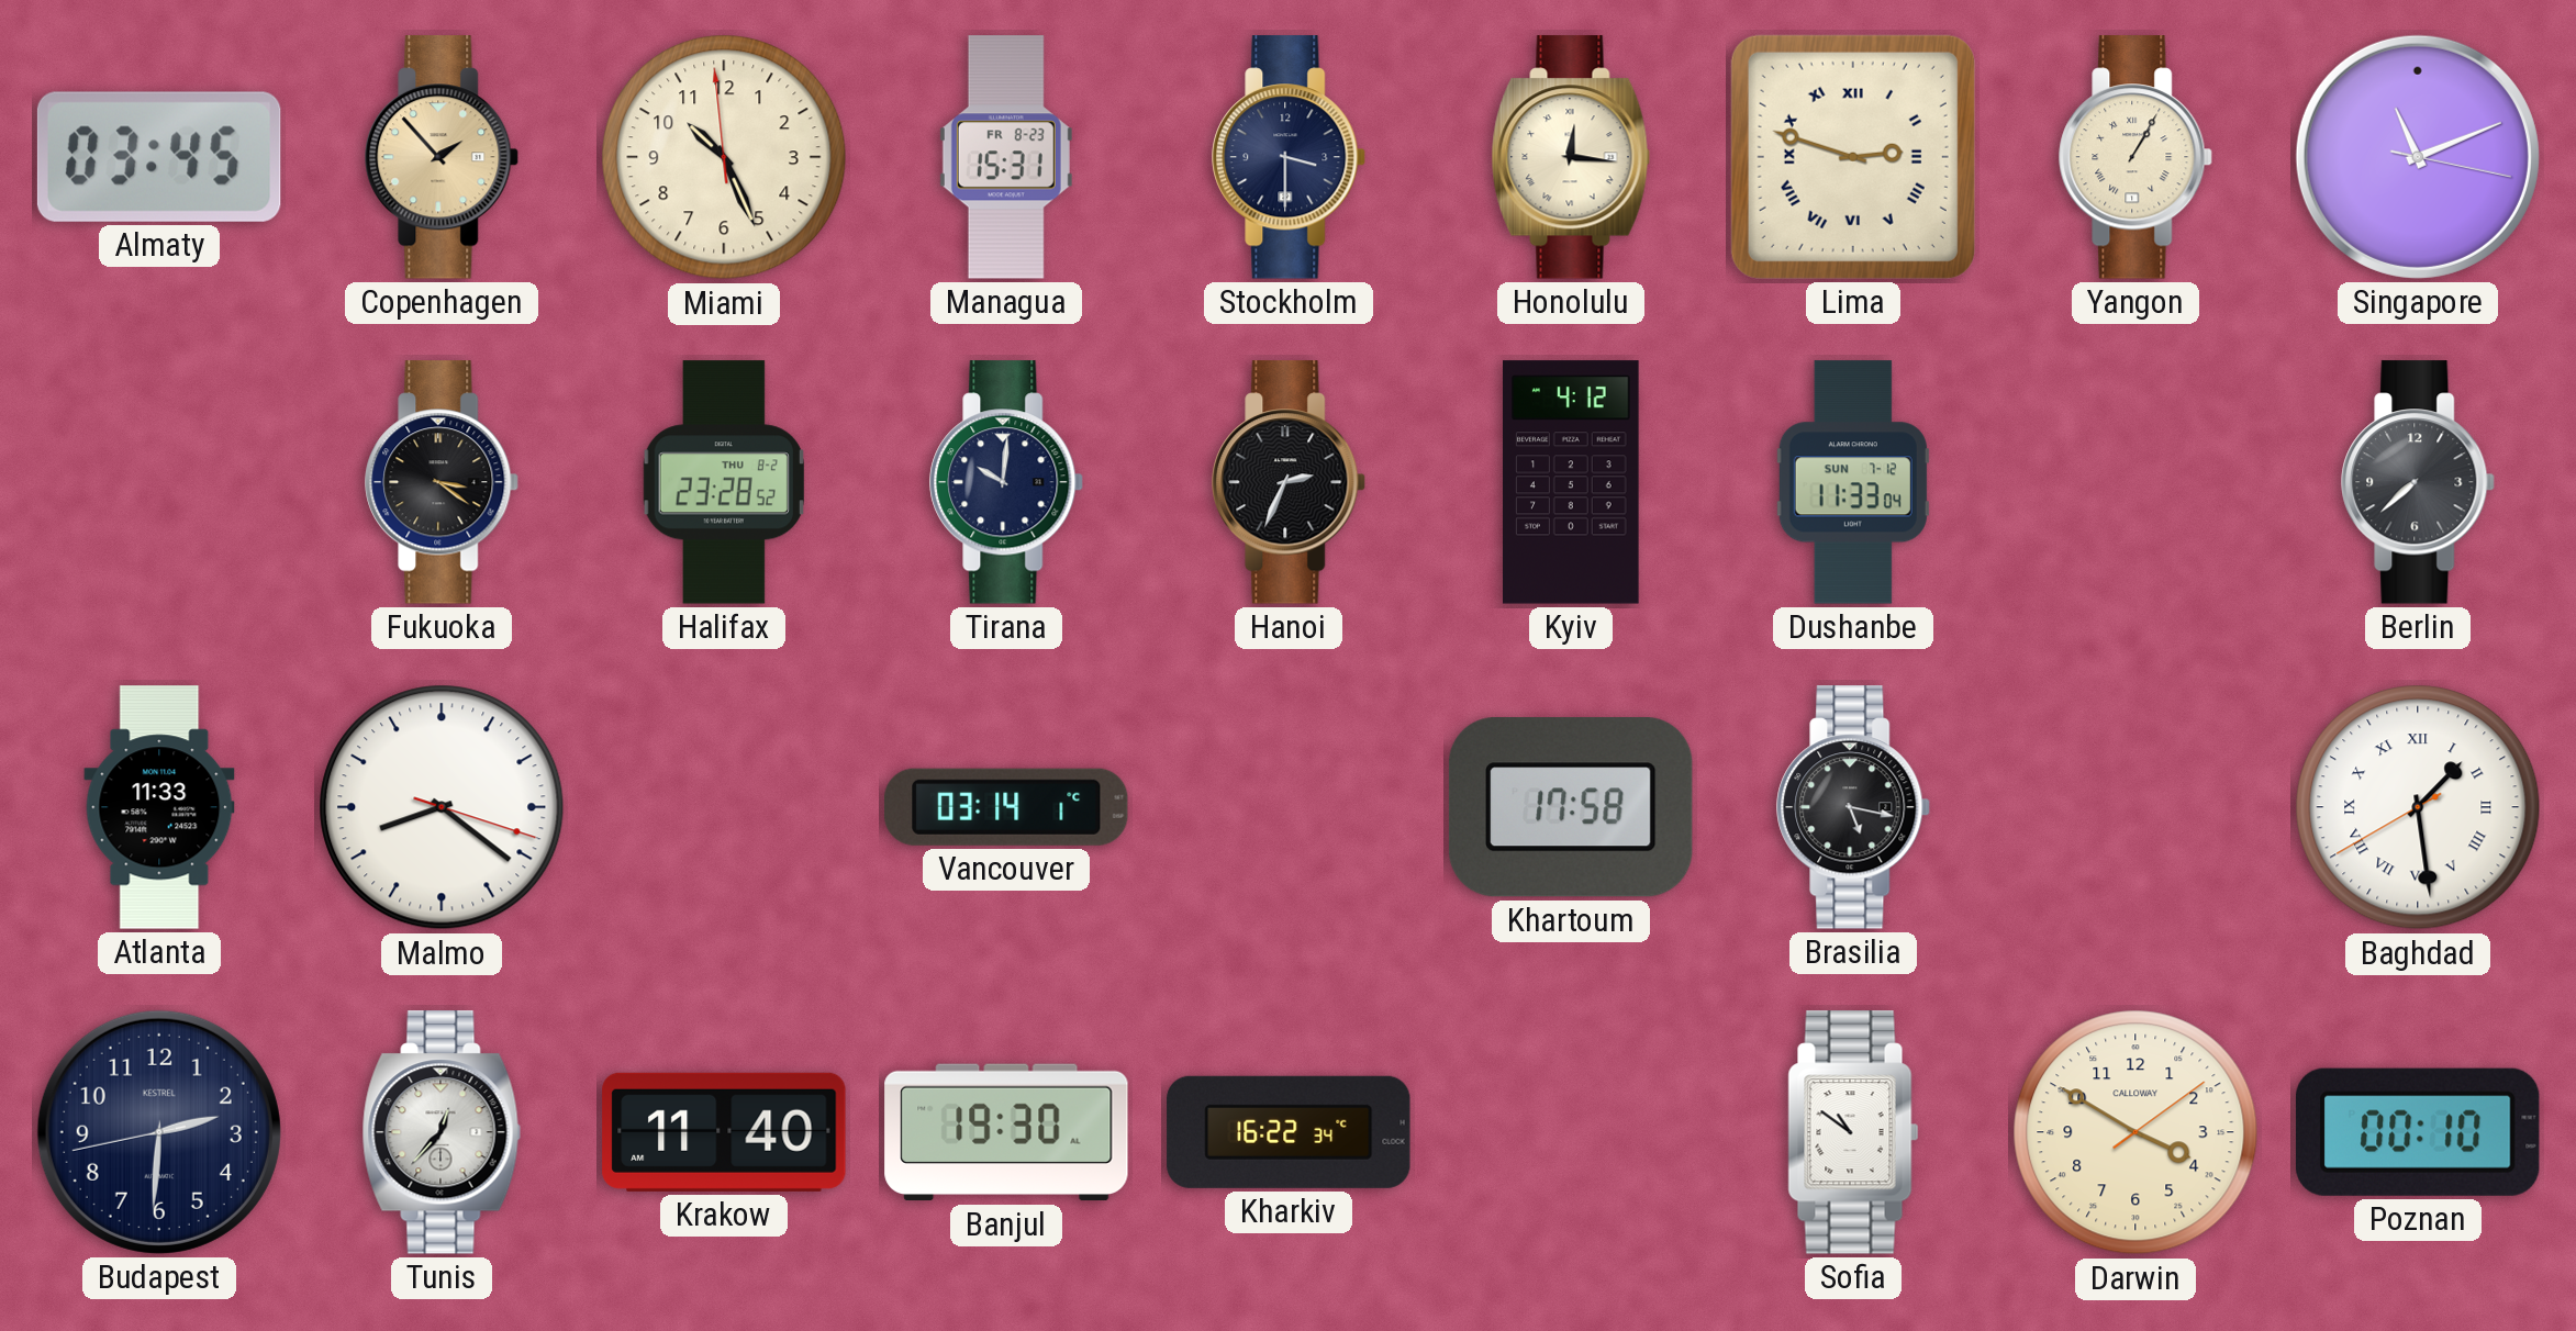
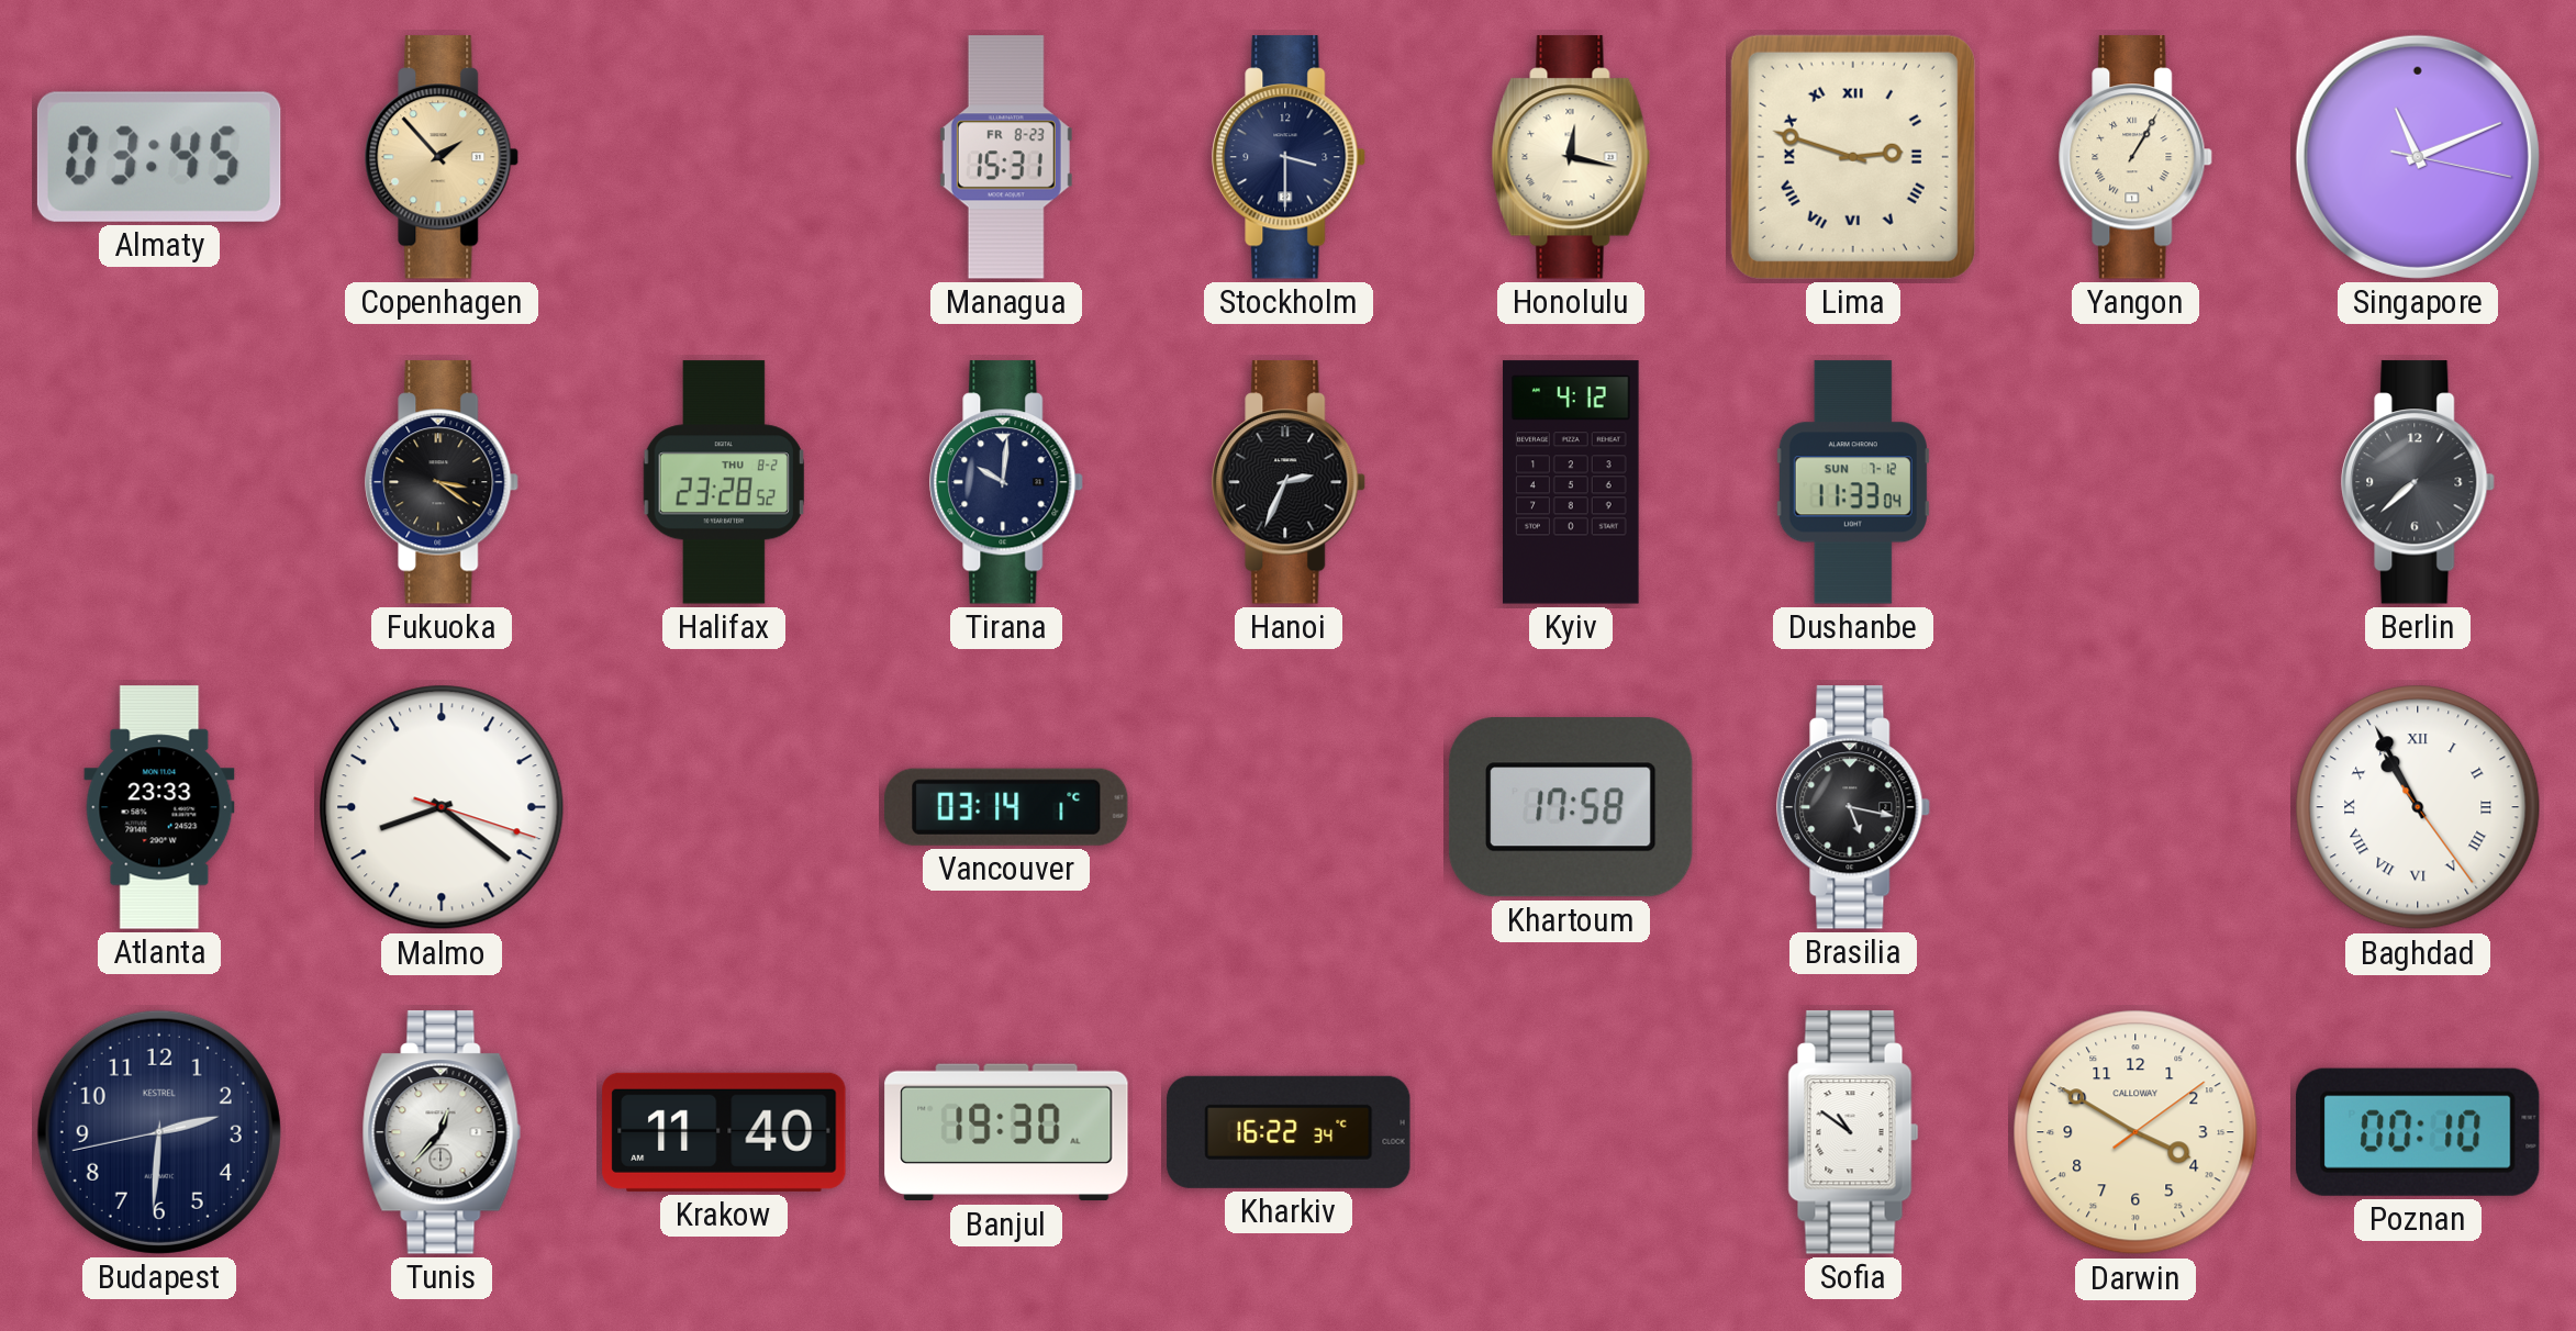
Miami: 10:25 -> none
Honolulu: 12:16 -> 12:17
Atlanta: 11:33 -> 23:33
Baghdad: 1:28 -> 10:55
